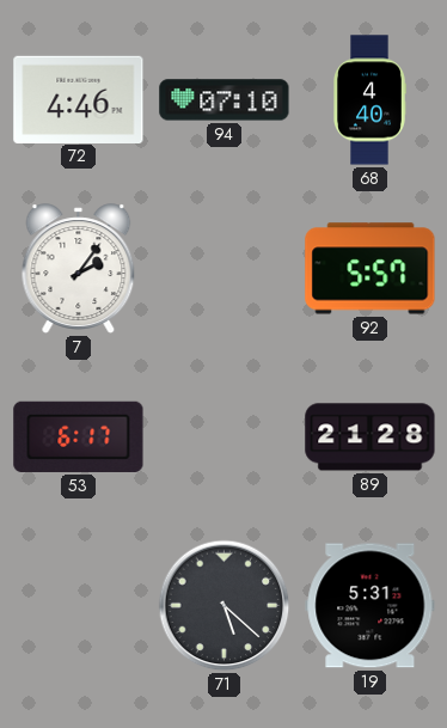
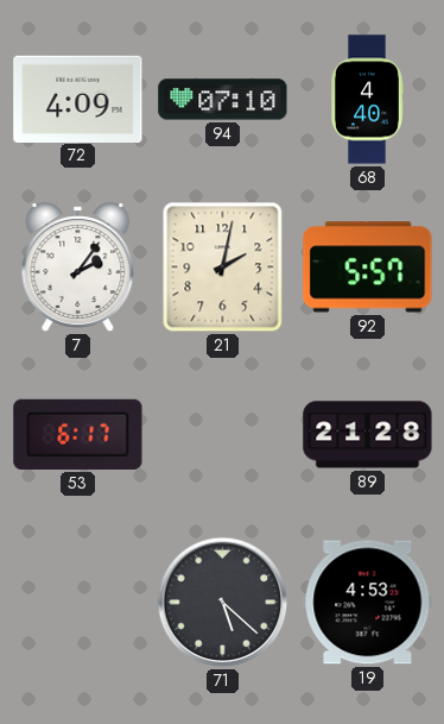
72: 4:46 -> 4:09
21: none -> 2:02
19: 5:31 -> 4:53
